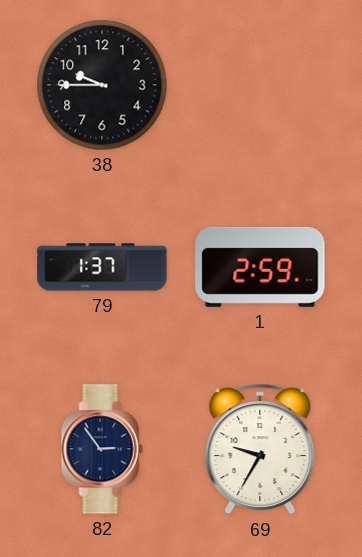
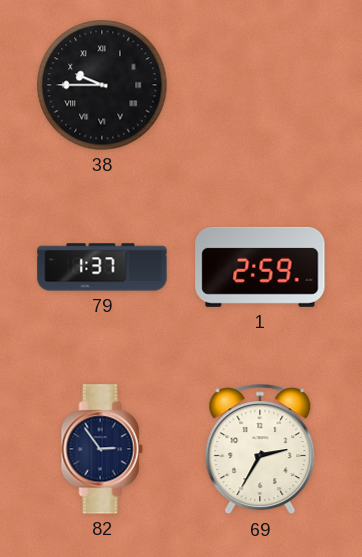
38 numerals: Arabic -> Roman
69: 9:35 -> 2:35
